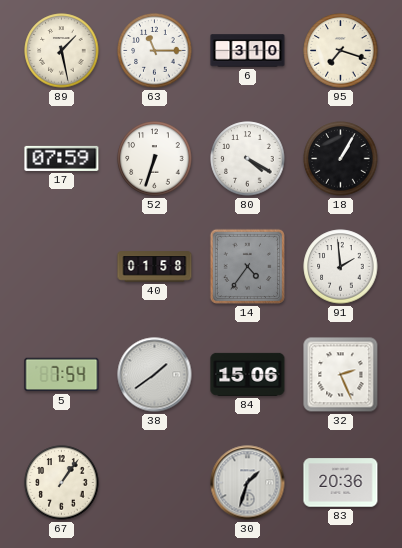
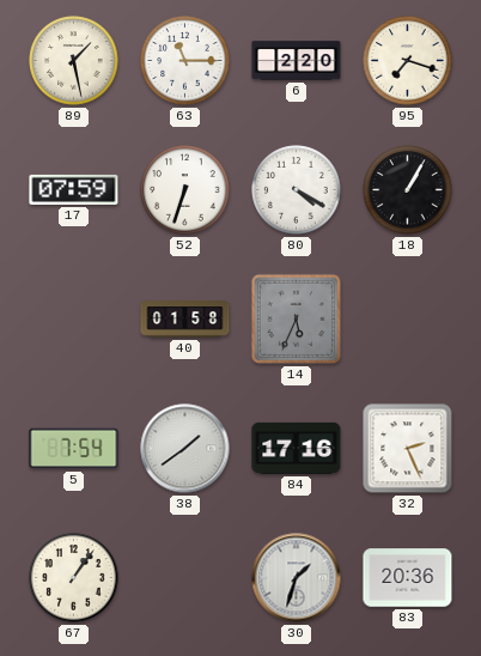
6: 3:10 -> 2:20
14: 4:36 -> 5:34
91: 1:59 -> none
84: 15:06 -> 17:16
